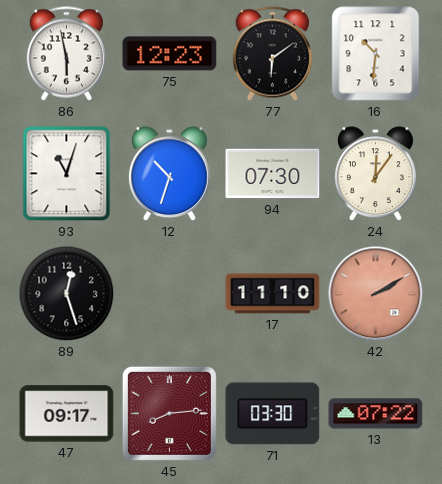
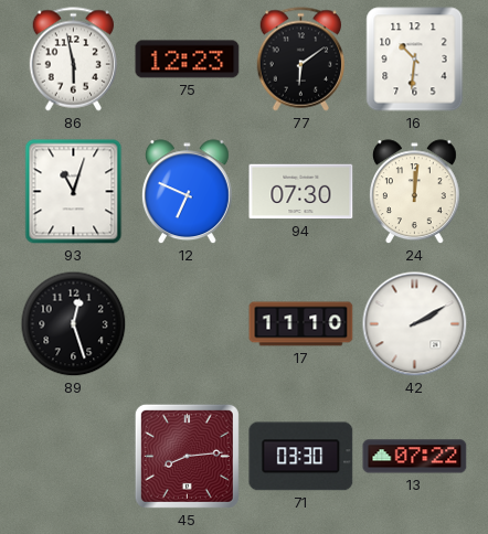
12: 10:33 -> 6:49
24: 12:06 -> 12:01
42 dial: salmon -> white
47: 09:17 -> none
